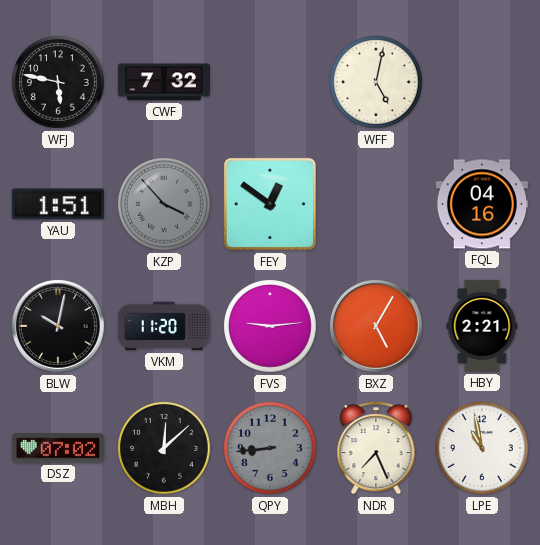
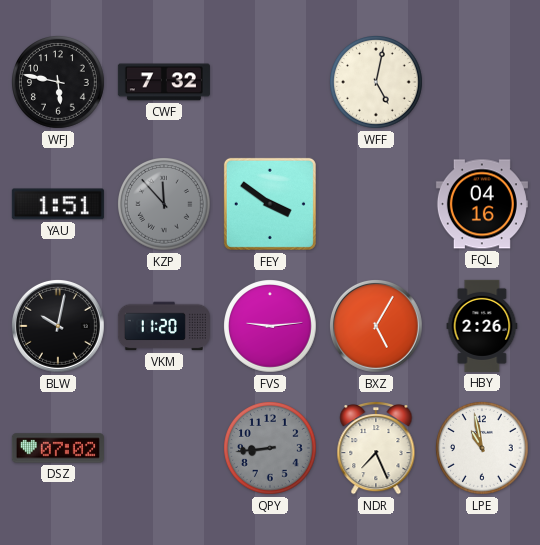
KZP: 3:53 -> 11:53
FEY: 12:51 -> 3:51
HBY: 2:21 -> 2:26
MBH: 12:08 -> none
